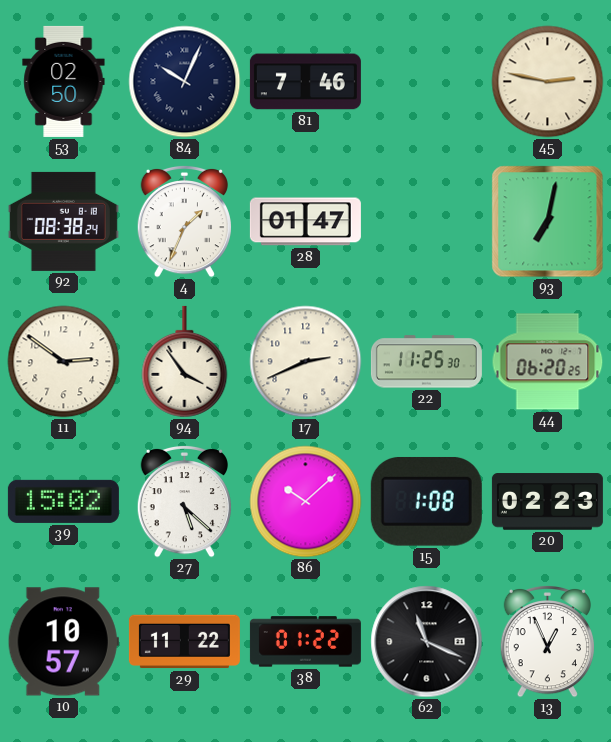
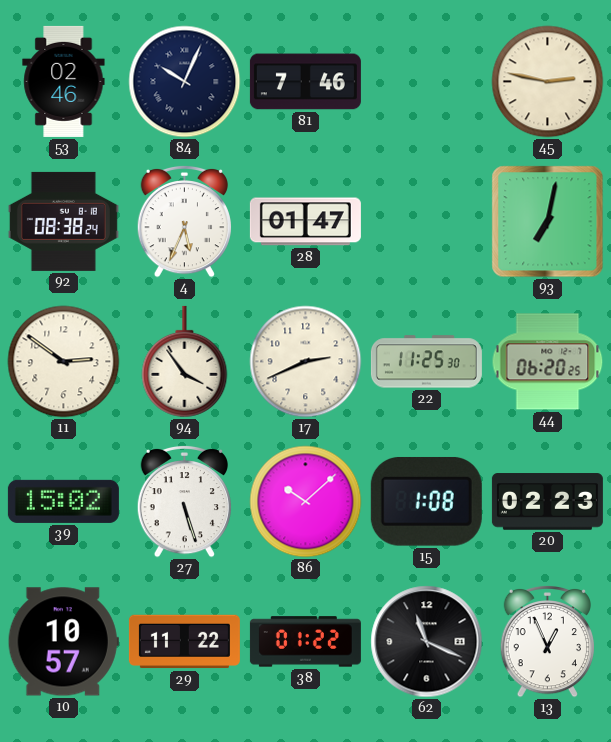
53: 02:50 -> 02:46
4: 1:34 -> 5:34
27: 5:22 -> 5:27
